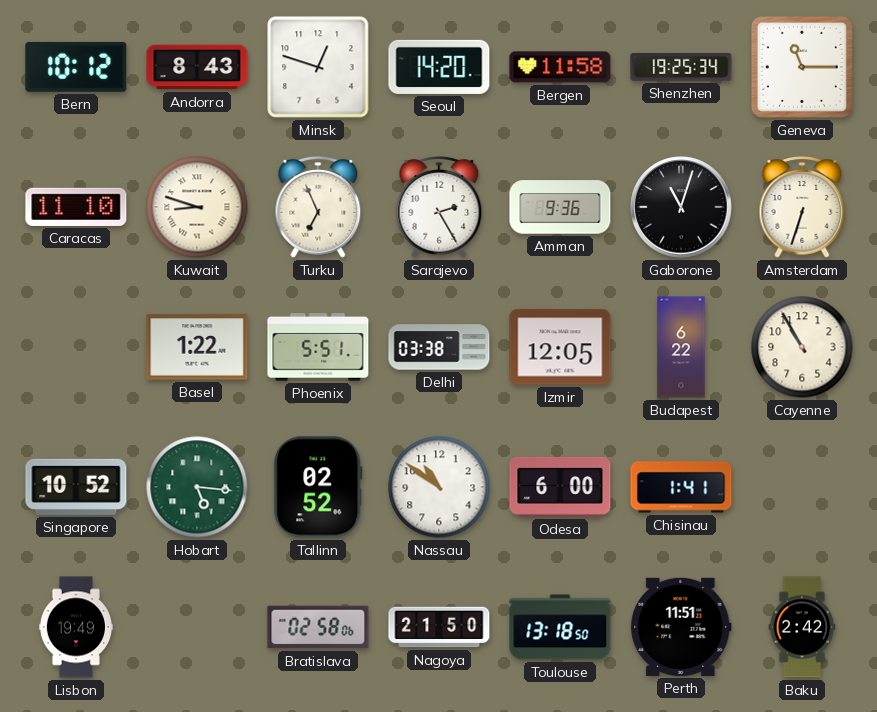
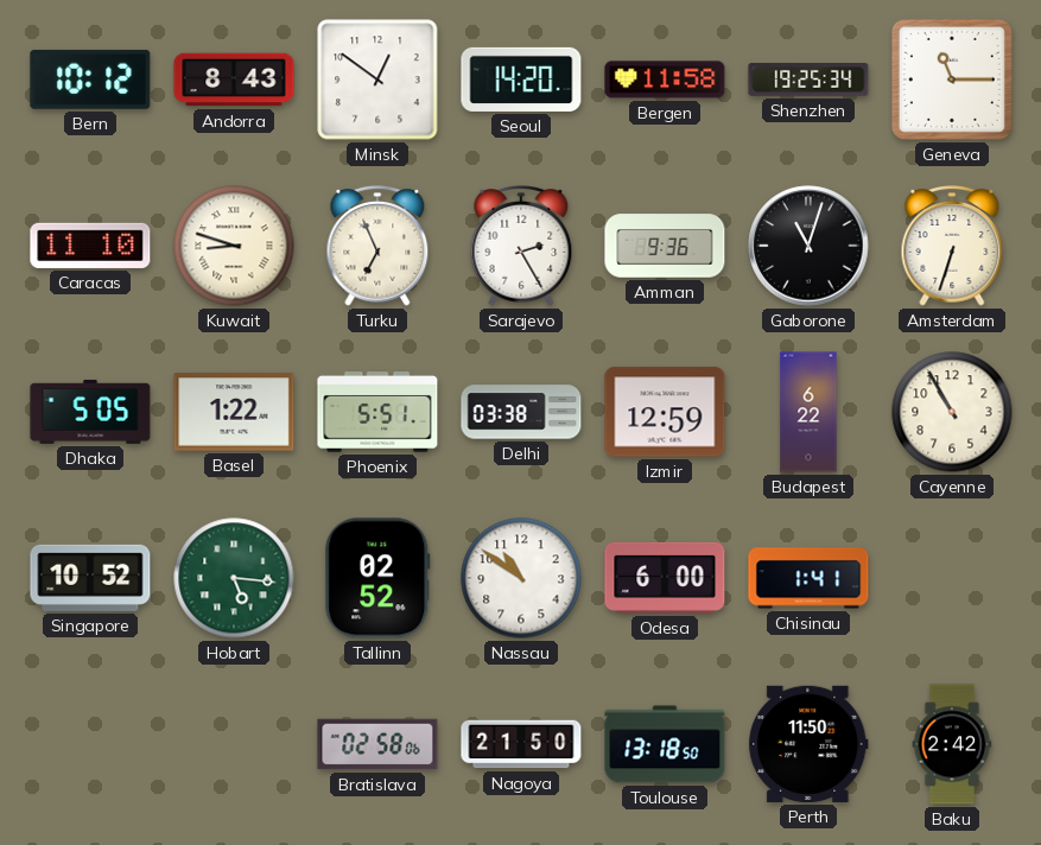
Minsk: 12:48 -> 12:51
Dhaka: none -> 5:05
Izmir: 12:05 -> 12:59
Lisbon: 19:49 -> none
Perth: 11:51 -> 11:50
